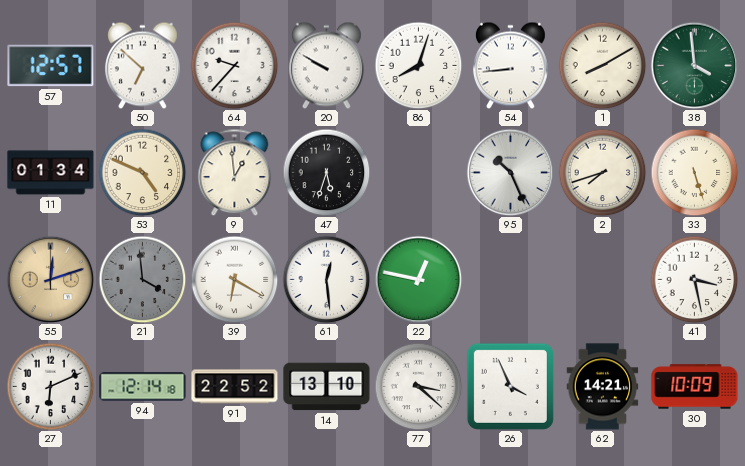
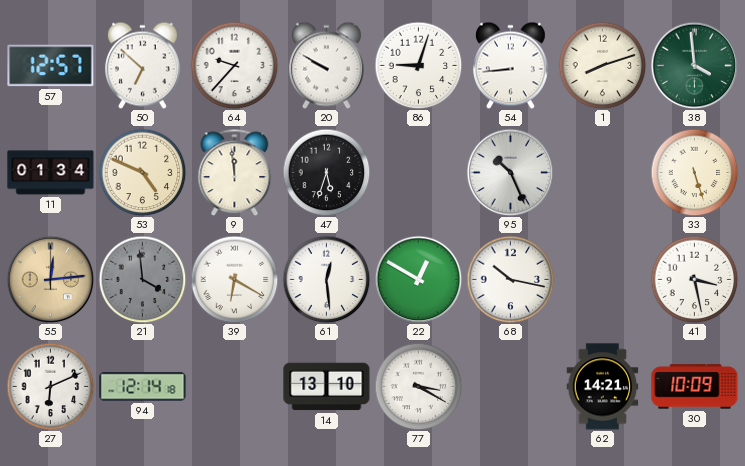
86: 8:03 -> 9:03
1: 8:10 -> 8:12
9: 12:59 -> 11:59
2: 7:42 -> none
55: 12:12 -> 12:14
22: 12:47 -> 12:50
68: none -> 10:17
91: 22:52 -> none
77: 3:22 -> 3:20
26: 3:56 -> none
